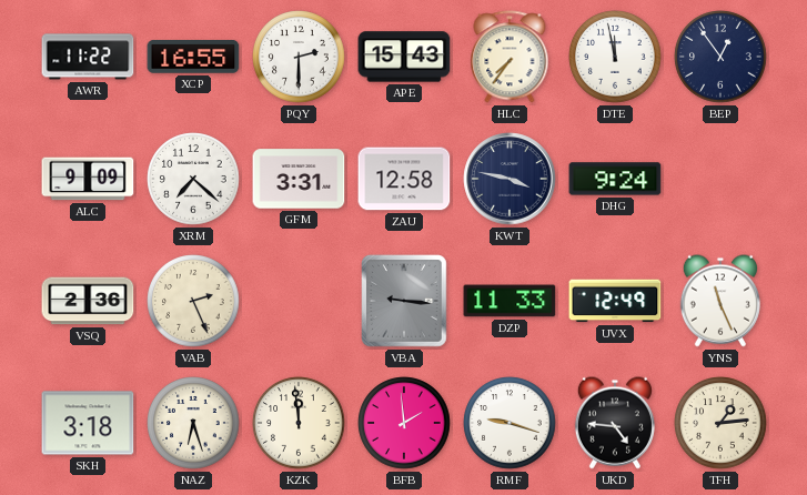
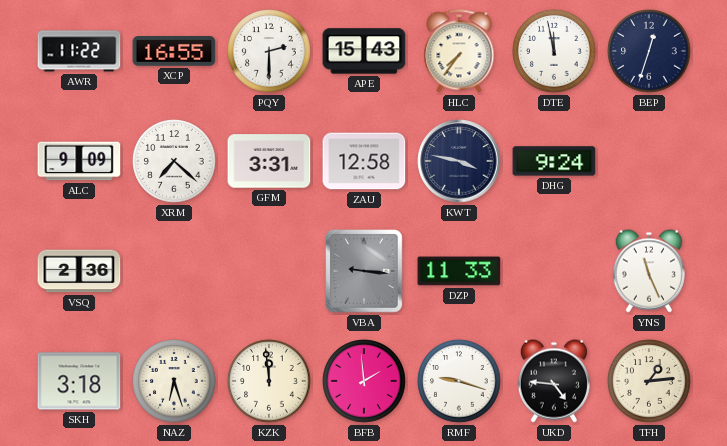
BEP: 12:54 -> 12:33
VAB: 2:26 -> none
UVX: 12:49 -> none
